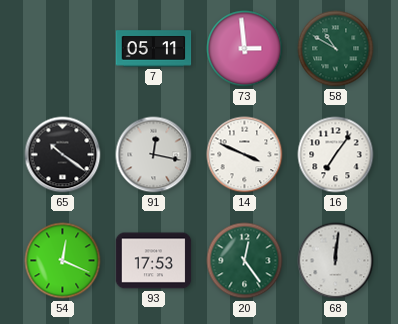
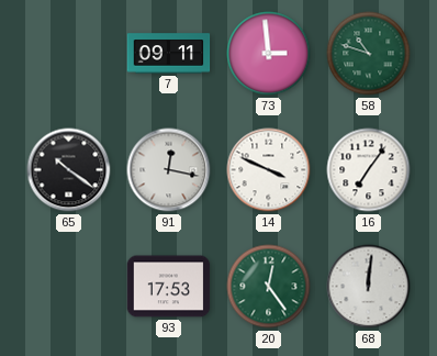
7: 05:11 -> 09:11
58: 10:50 -> 10:48
54: 12:19 -> none
